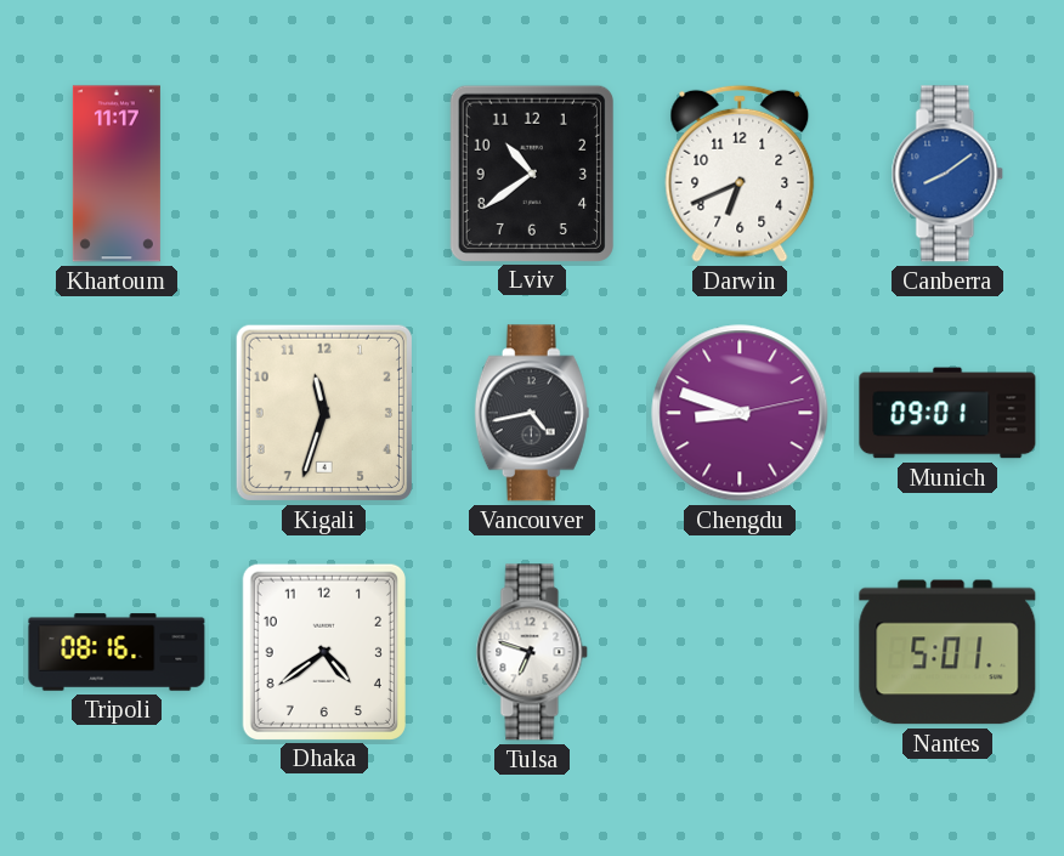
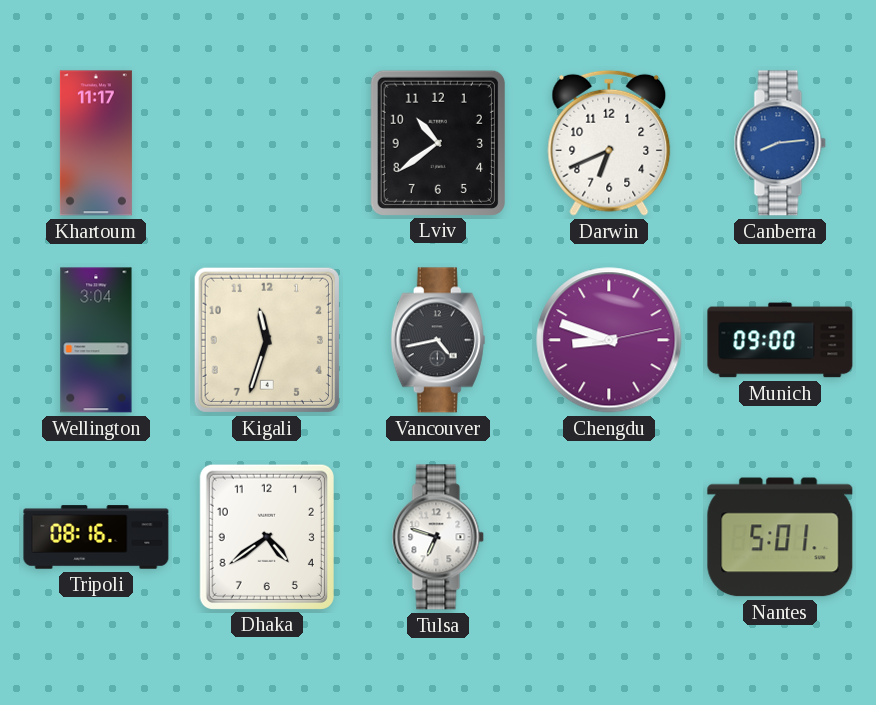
Canberra: 8:09 -> 8:14
Wellington: none -> 3:04
Munich: 09:01 -> 09:00
